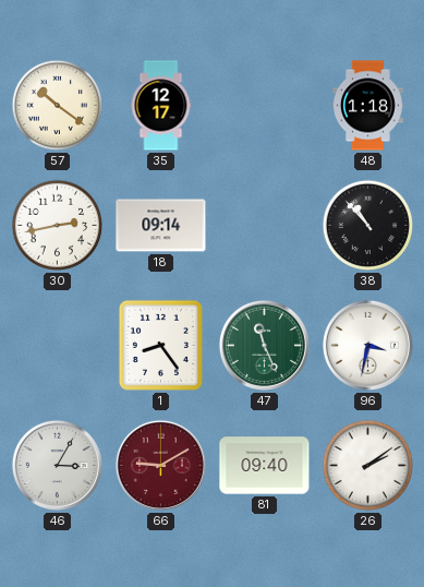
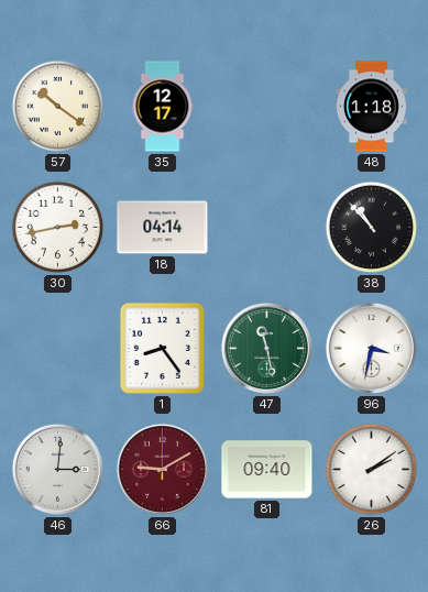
18: 09:14 -> 04:14
47: 11:26 -> 11:28
46: 3:05 -> 3:01
